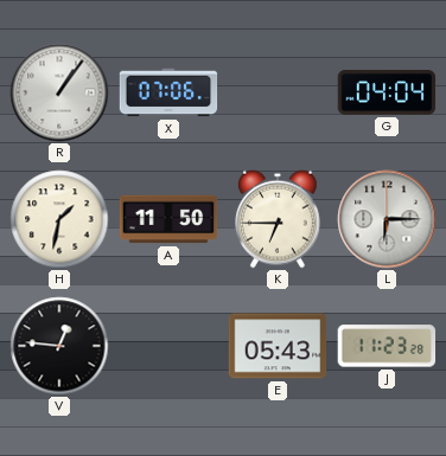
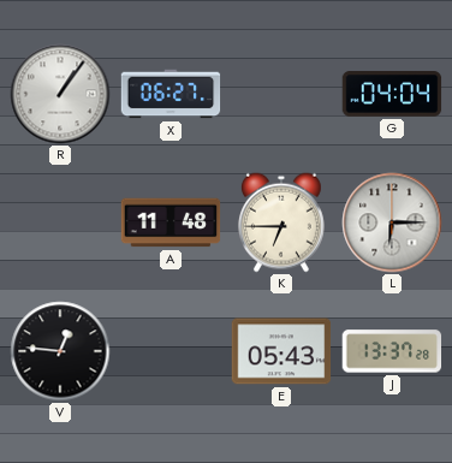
X: 07:06 -> 06:27
H: 1:32 -> none
A: 11:50 -> 11:48
J: 11:23 -> 13:37
